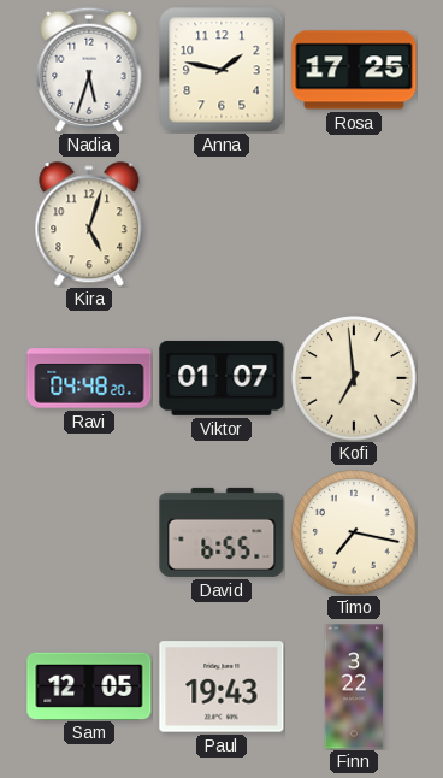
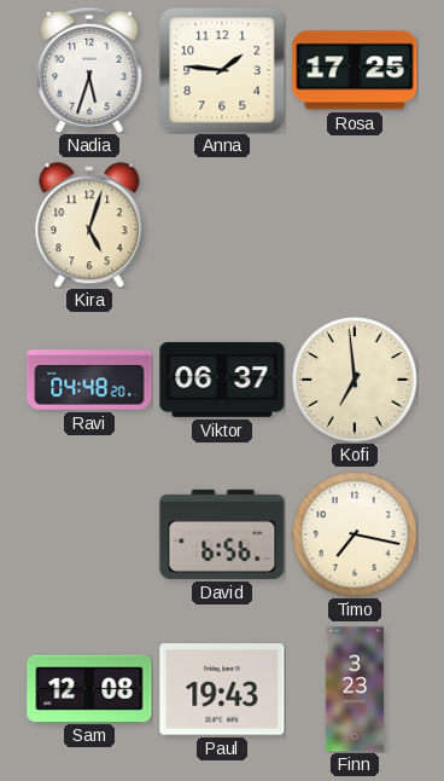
Anna: 1:47 -> 1:46
Viktor: 01:07 -> 06:37
David: 6:55 -> 6:56
Sam: 12:05 -> 12:08
Finn: 3:22 -> 3:23
